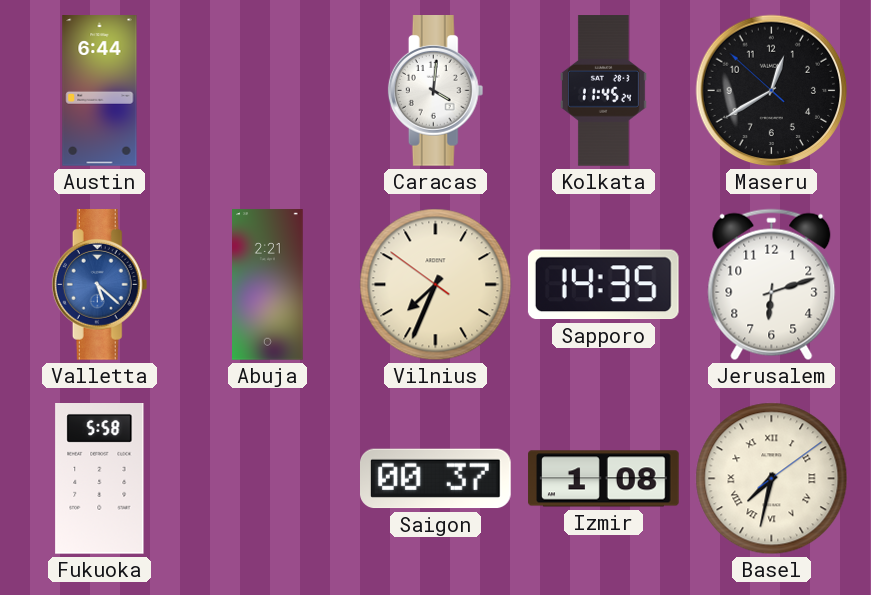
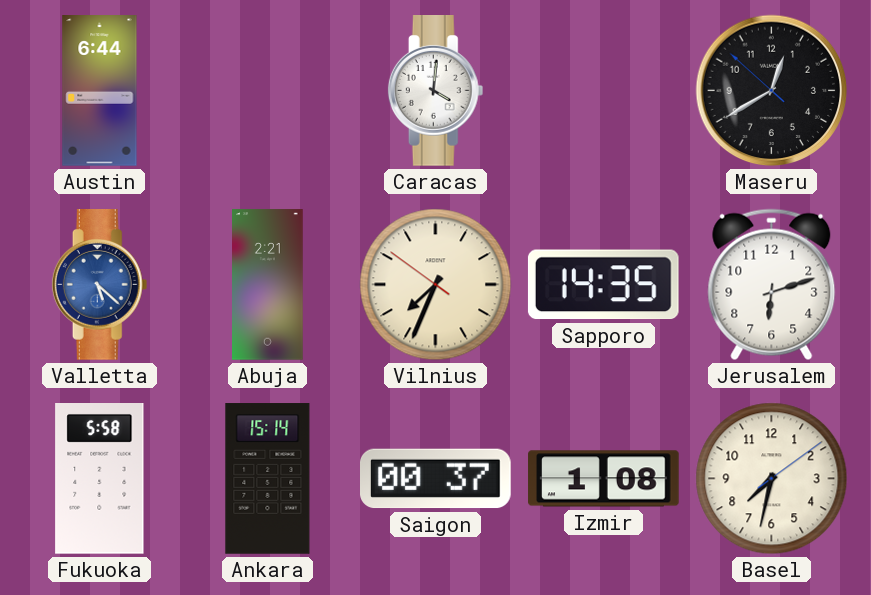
Kolkata: 11:45 -> none
Ankara: none -> 15:14
Basel numerals: Roman -> Arabic
